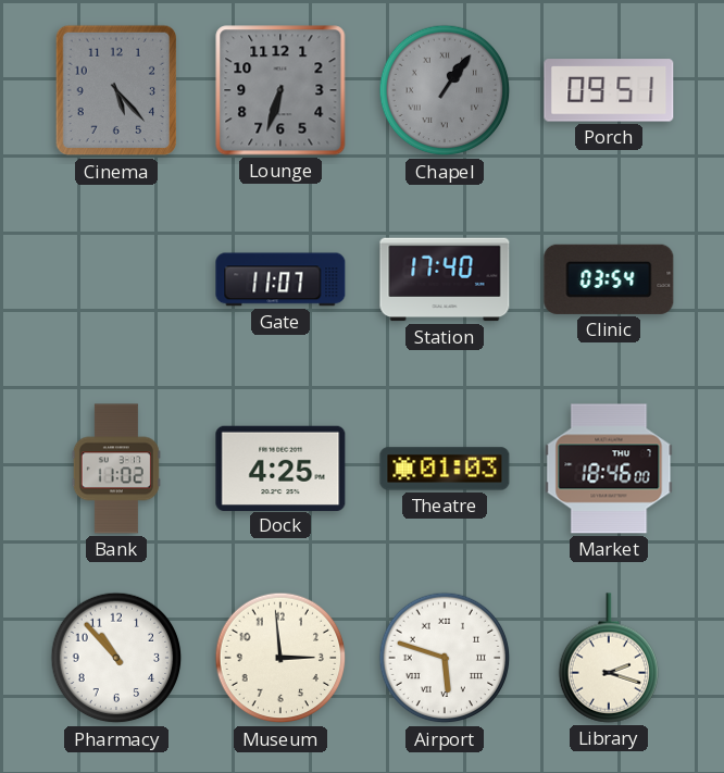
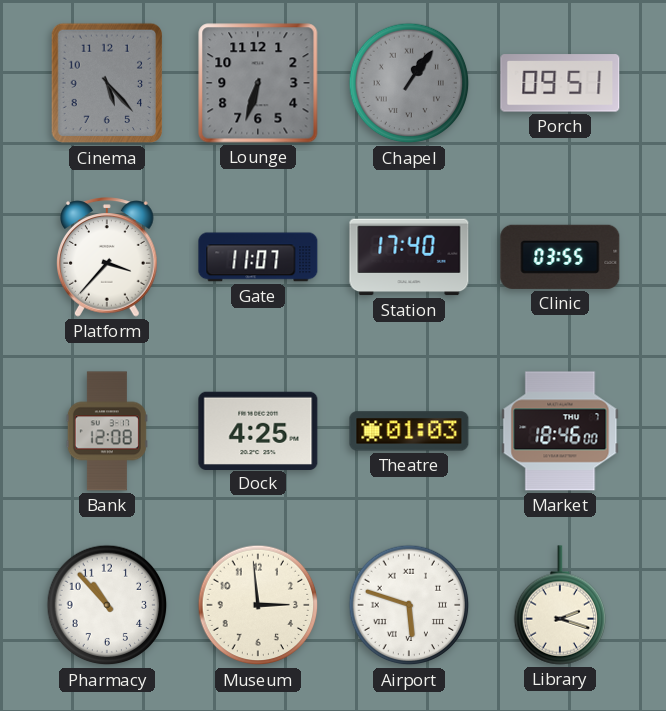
Platform: none -> 3:37
Clinic: 03:54 -> 03:55
Bank: 11:02 -> 12:08
